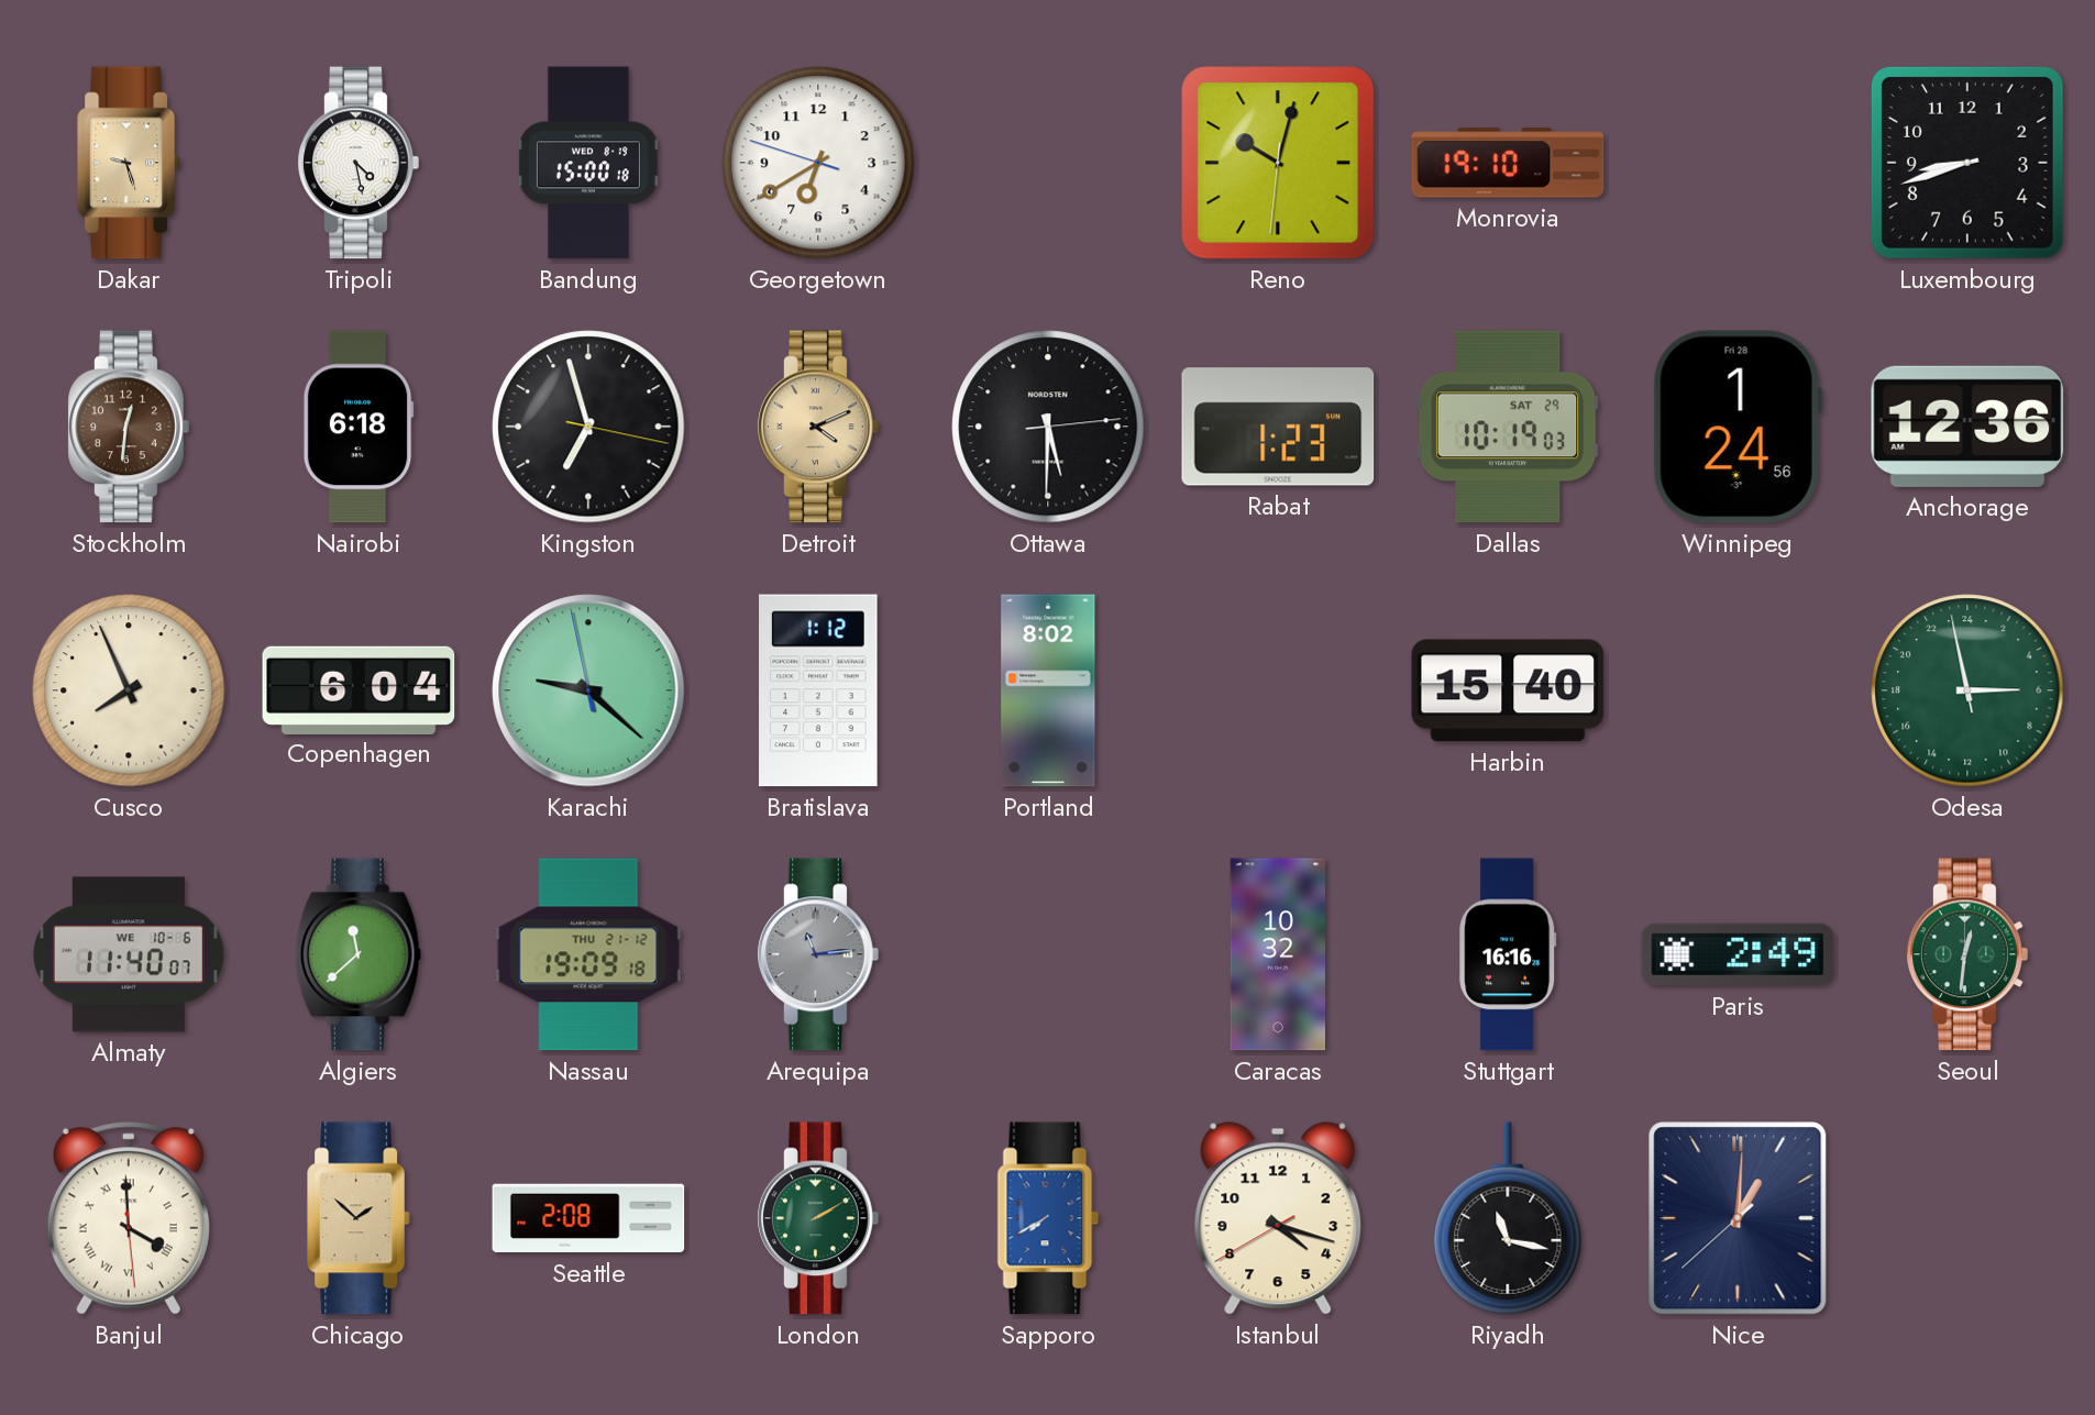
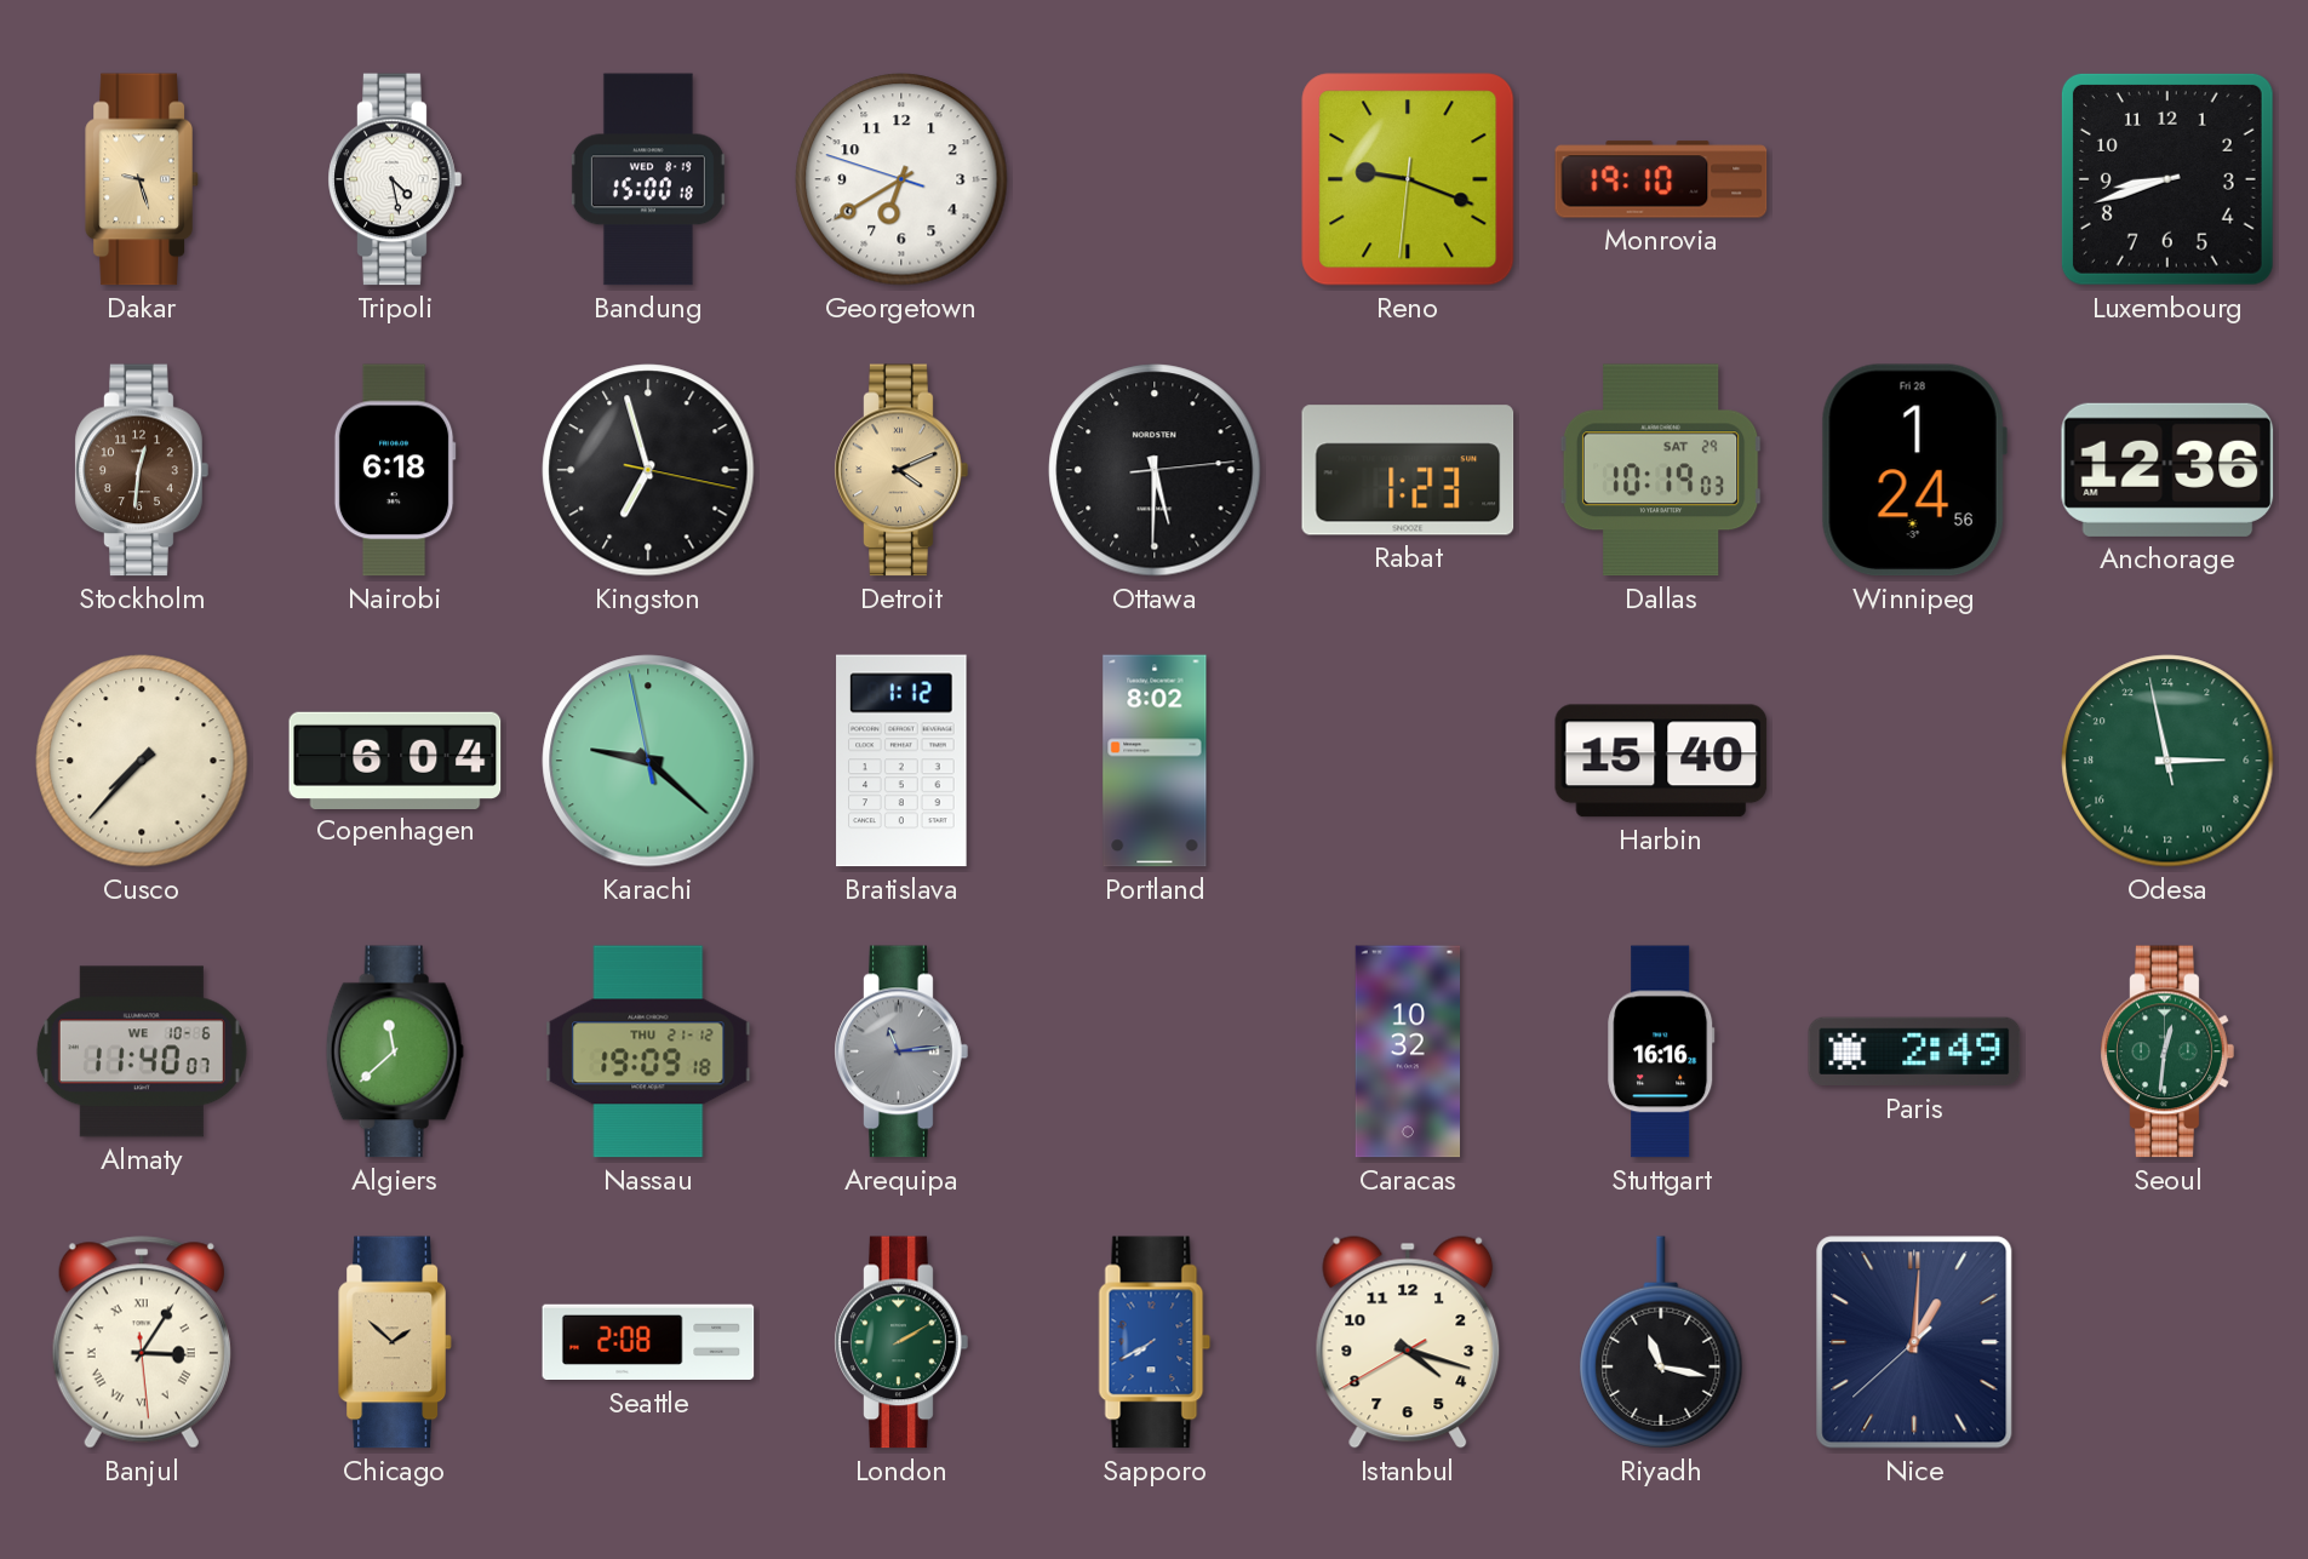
Reno: 10:02 -> 9:18
Cusco: 7:56 -> 7:37
Banjul: 3:59 -> 3:05
